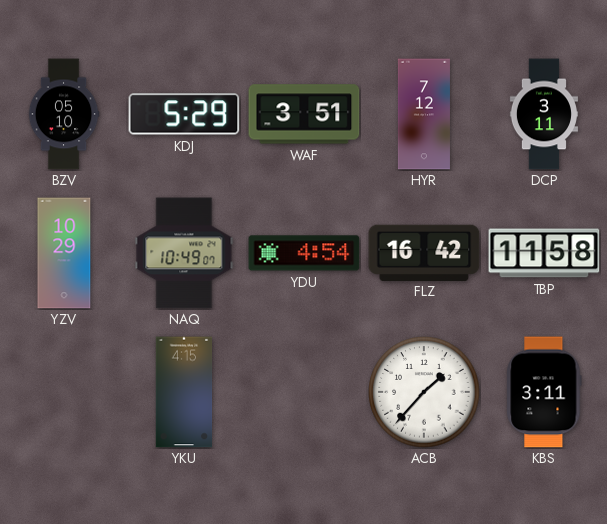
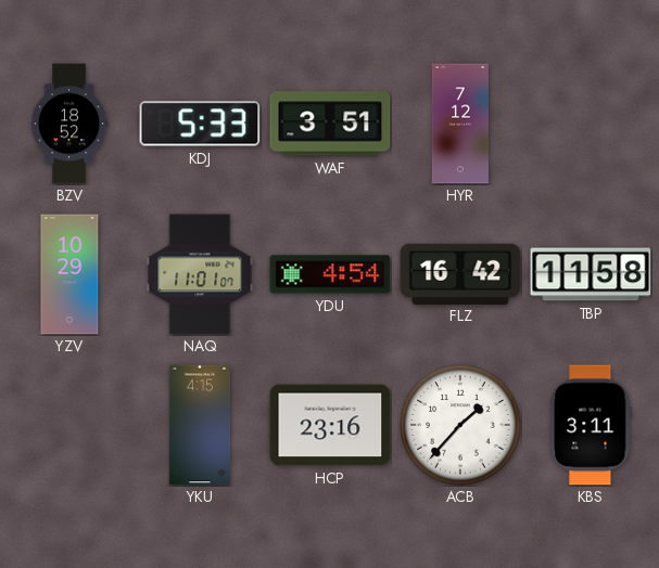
BZV: 05:10 -> 18:52
KDJ: 5:29 -> 5:33
DCP: 3:11 -> none
NAQ: 10:49 -> 11:01
HCP: none -> 23:16
